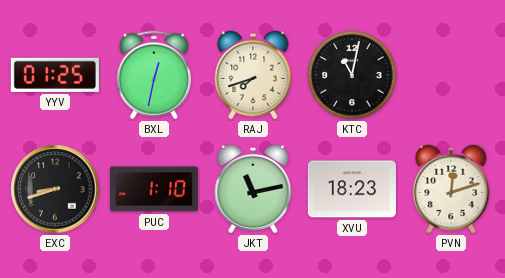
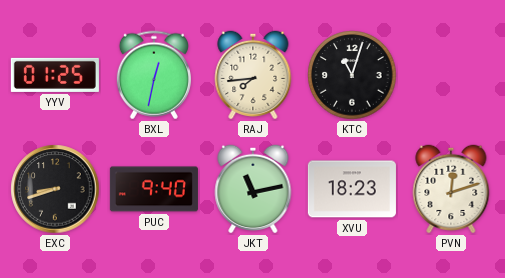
RAJ: 7:42 -> 7:44
KTC: 11:02 -> 11:03
PUC: 1:10 -> 9:40
